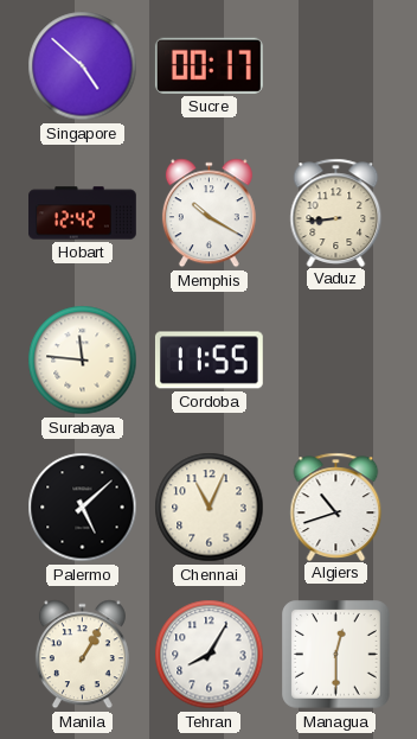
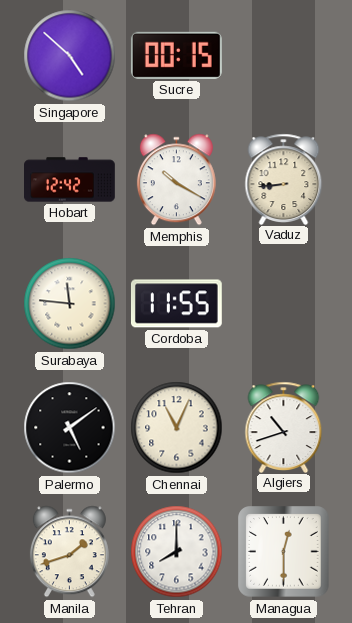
Sucre: 00:17 -> 00:15
Palermo: 5:08 -> 5:09
Manila: 1:05 -> 1:42
Tehran: 8:05 -> 8:00
